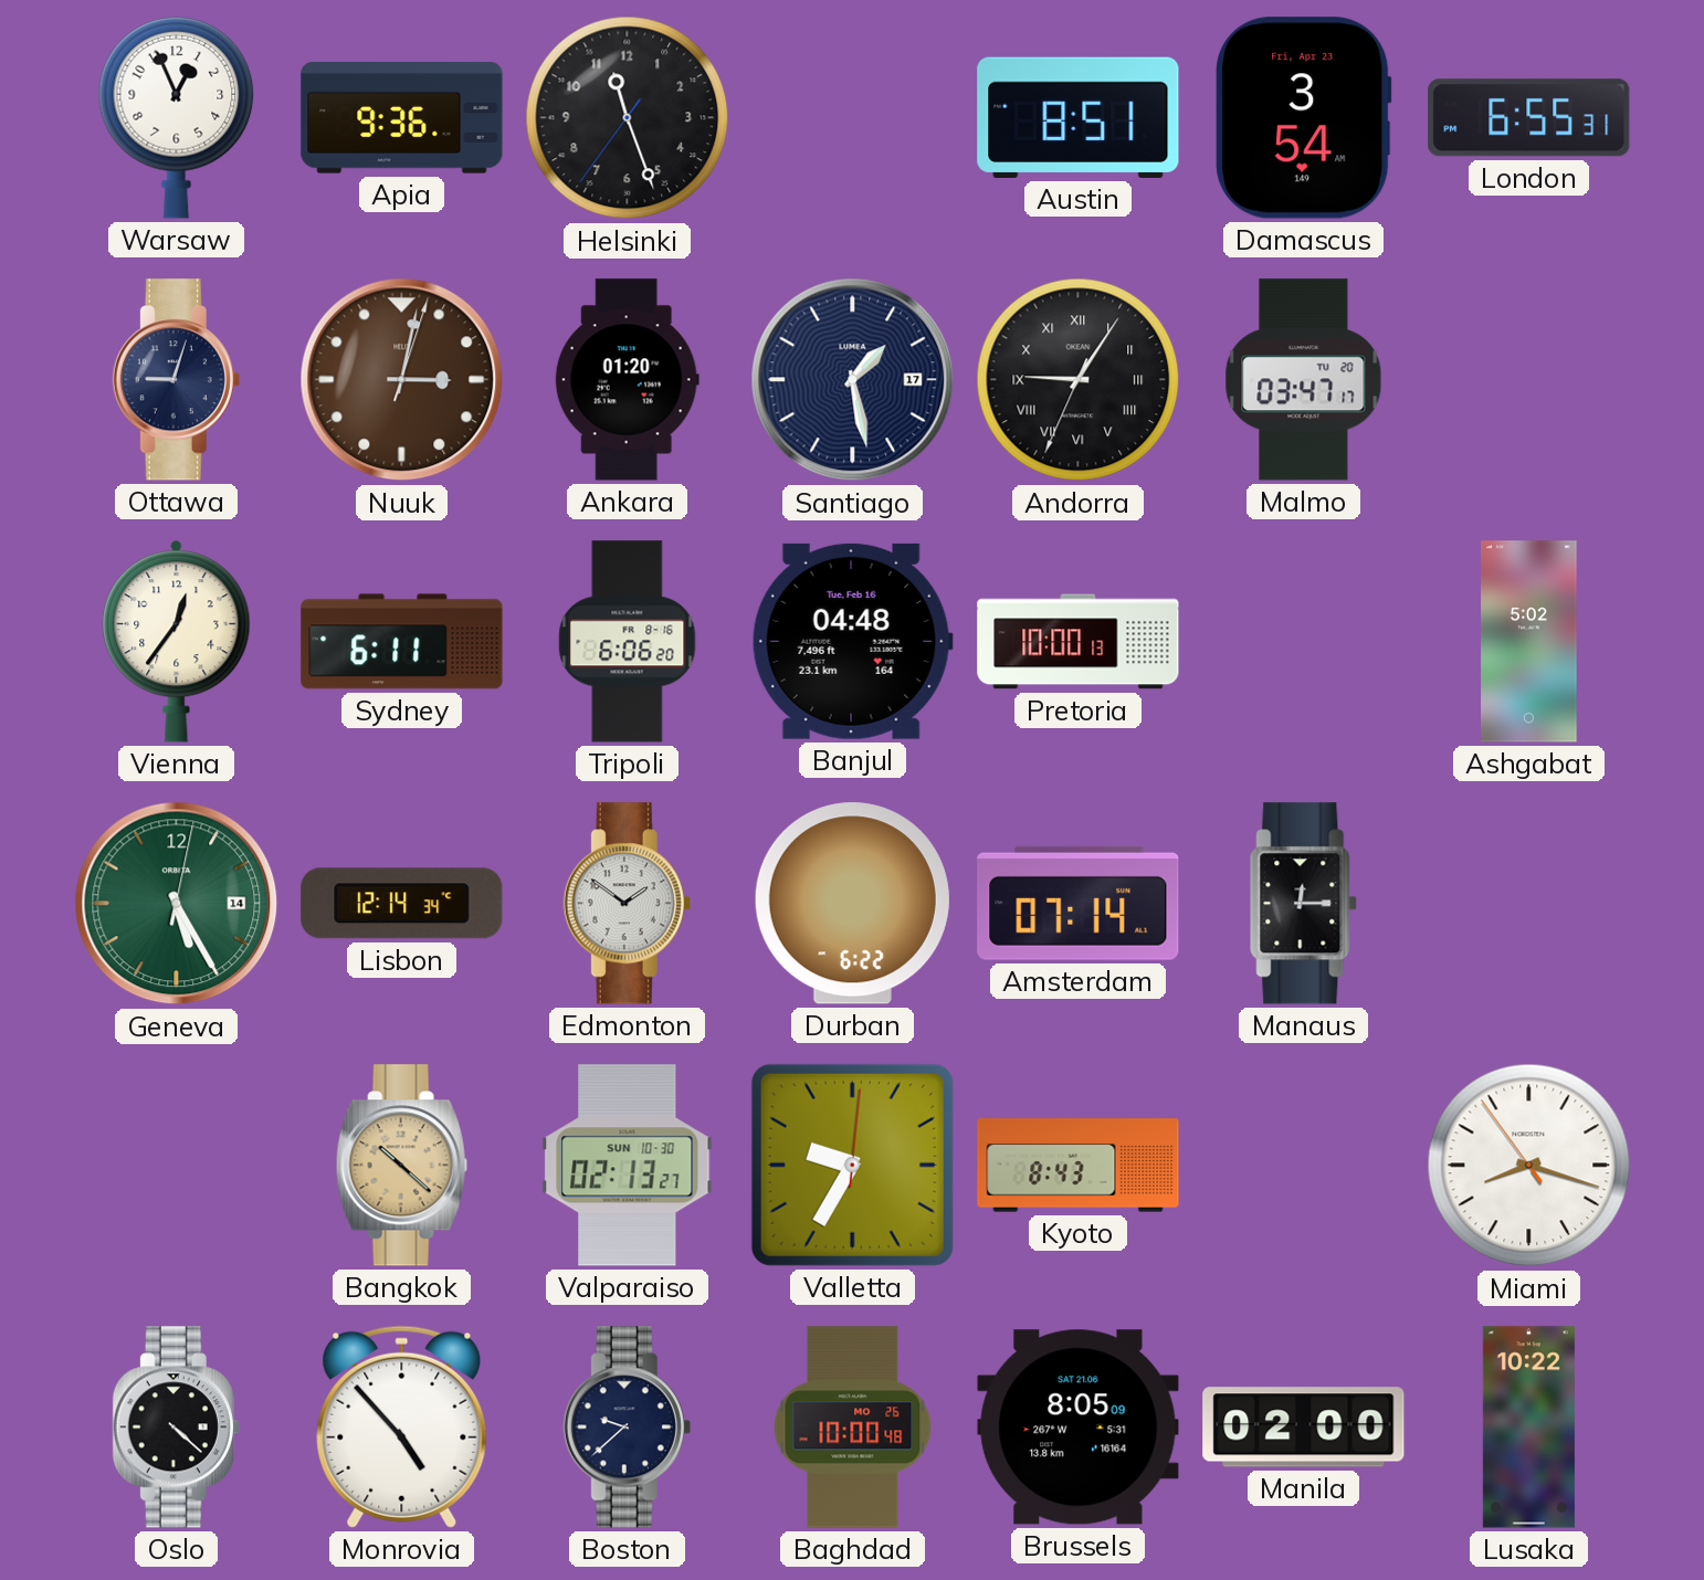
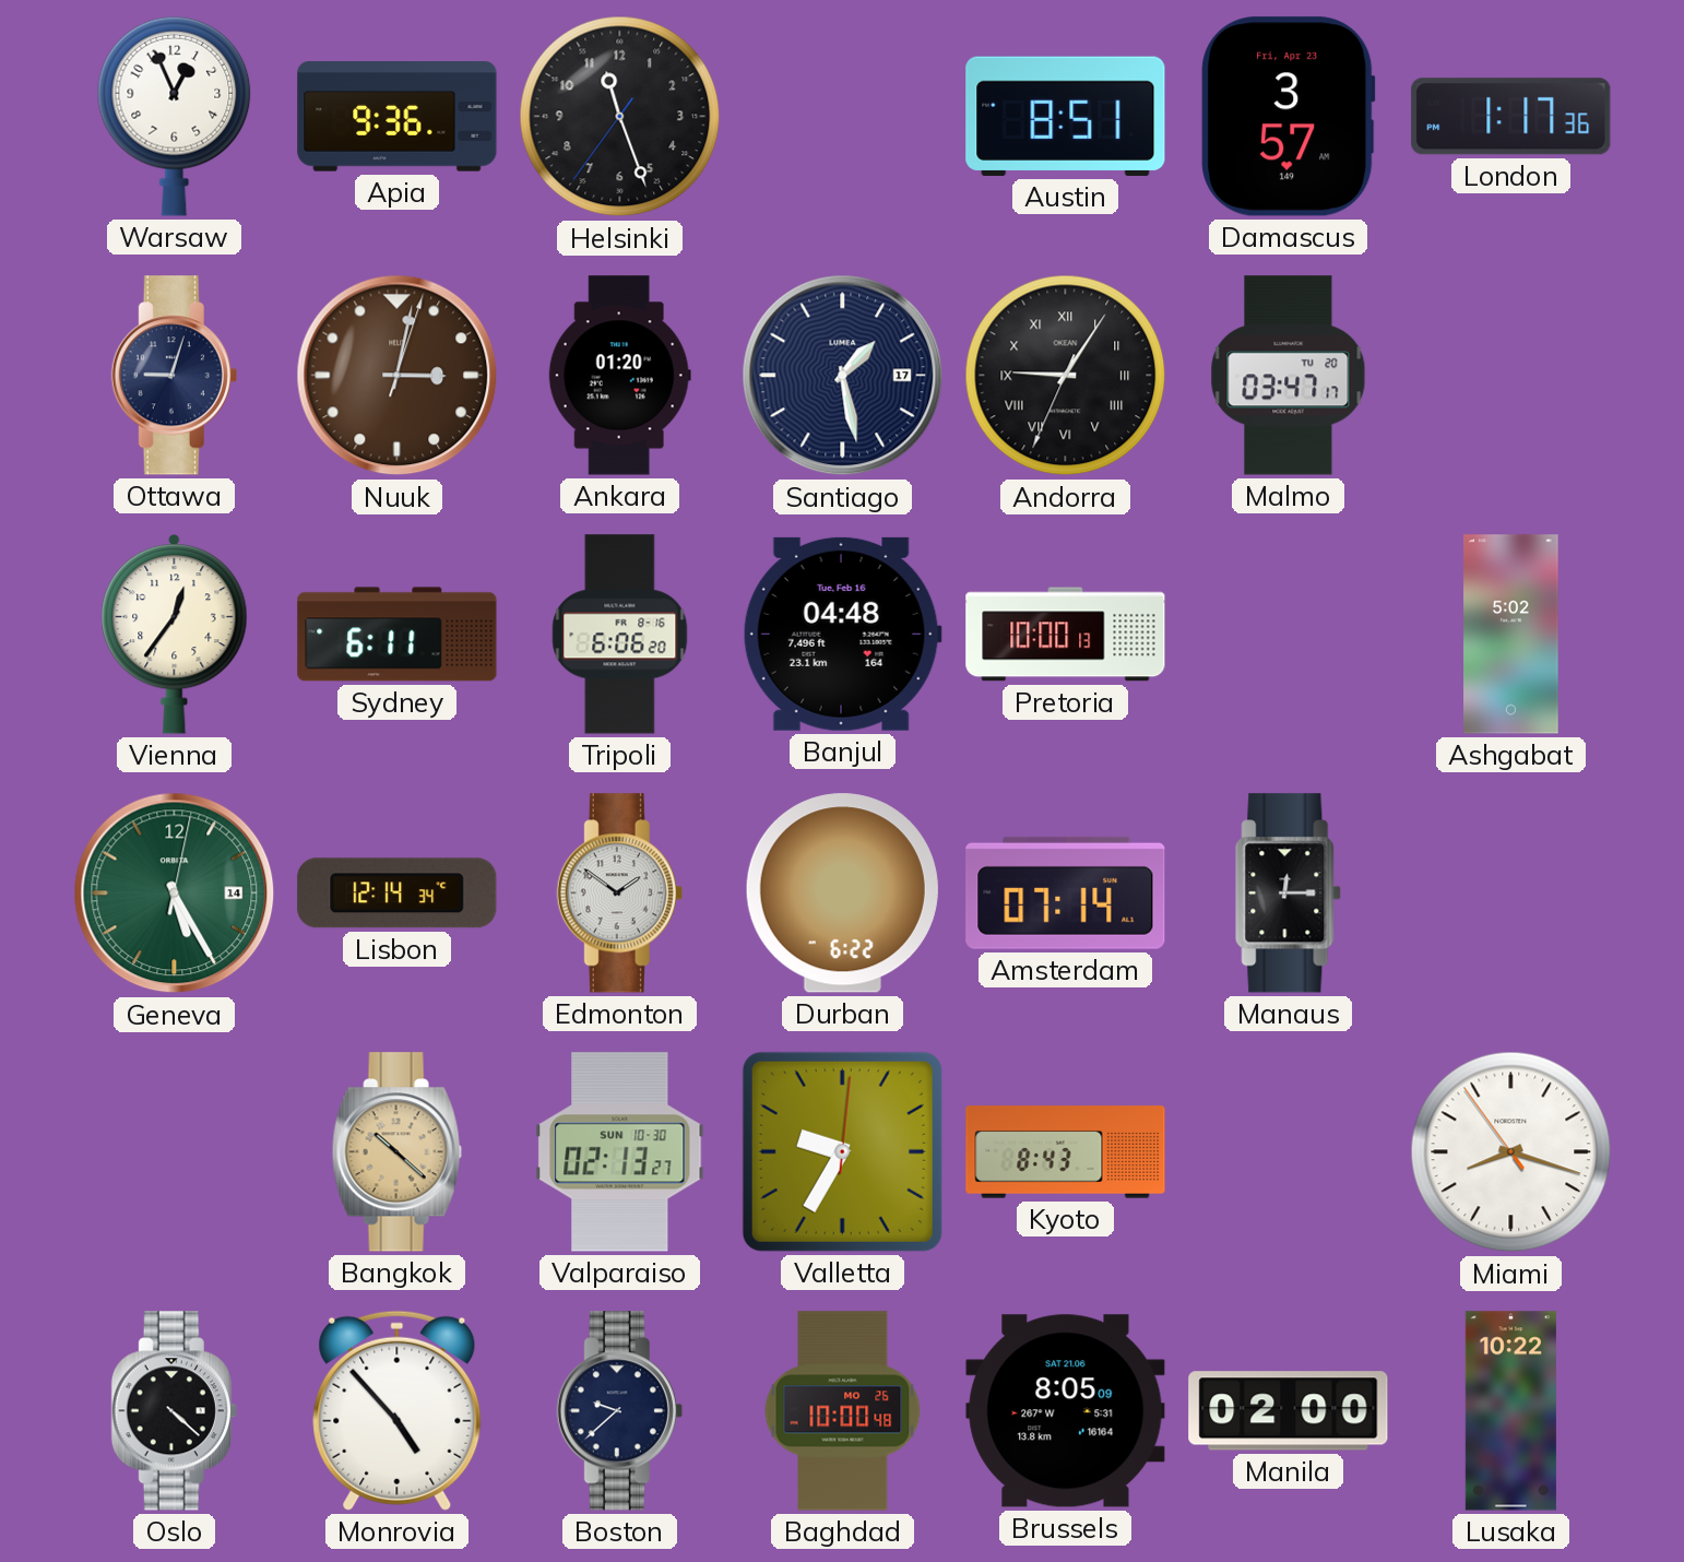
Damascus: 3:54 -> 3:57
London: 6:55 -> 1:17
